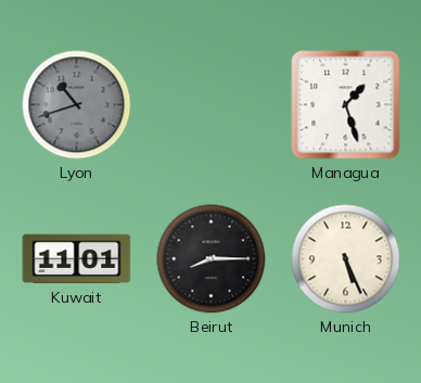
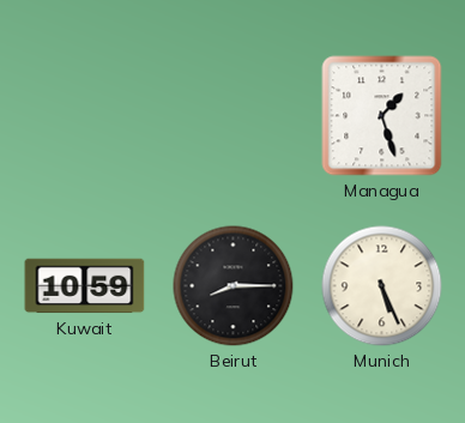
Lyon: 10:42 -> none
Kuwait: 11:01 -> 10:59
